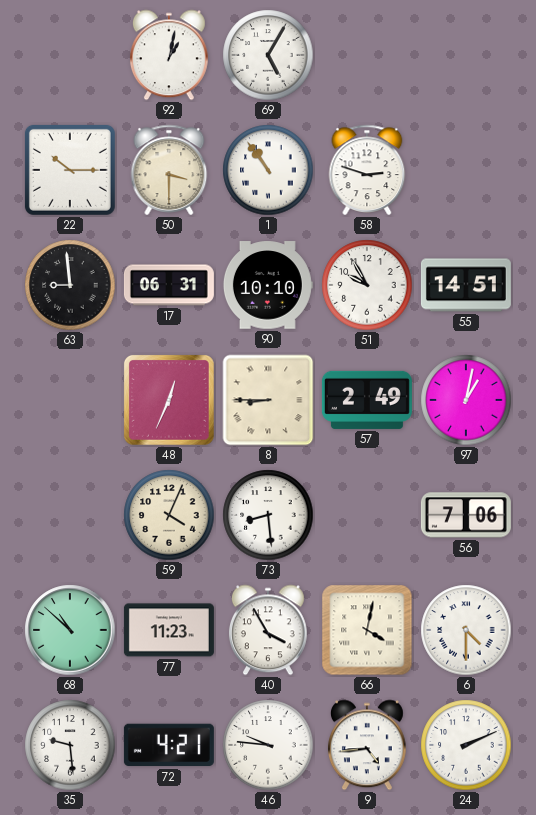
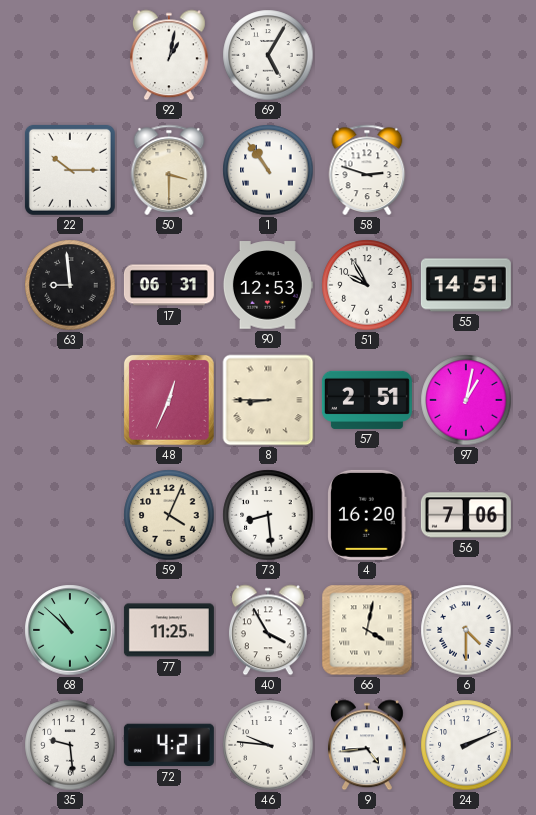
90: 10:10 -> 12:53
57: 2:49 -> 2:51
4: none -> 16:20
77: 11:23 -> 11:25
